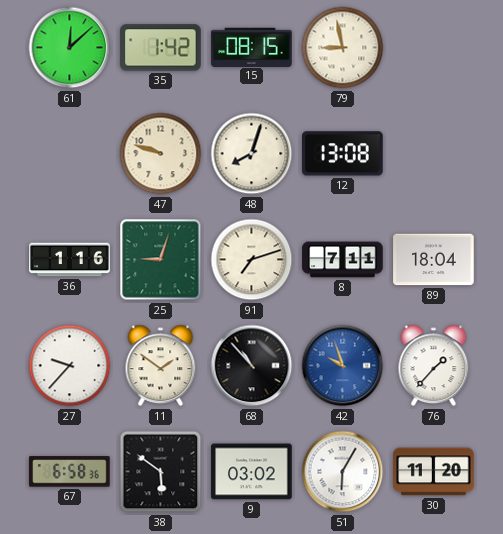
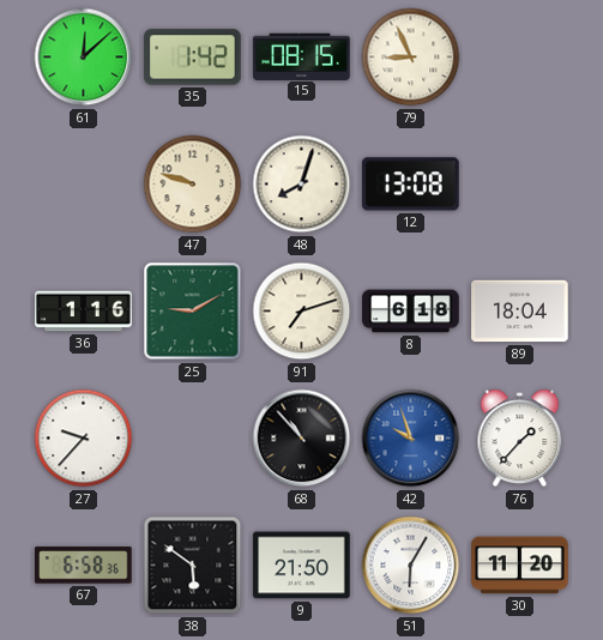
79: 8:58 -> 8:56
25: 9:03 -> 9:10
8: 7:11 -> 6:18
11: 1:51 -> none
9: 03:02 -> 21:50
